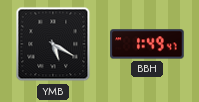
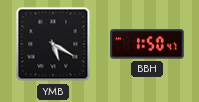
BBH: 1:49 -> 1:50
